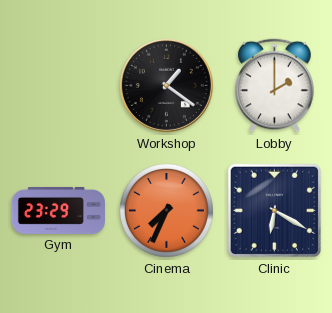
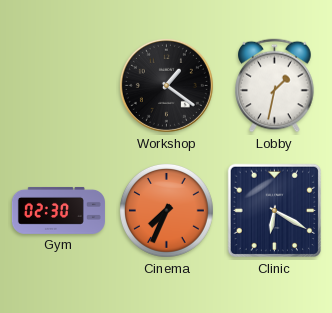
Lobby: 2:00 -> 1:32
Gym: 23:29 -> 02:30
